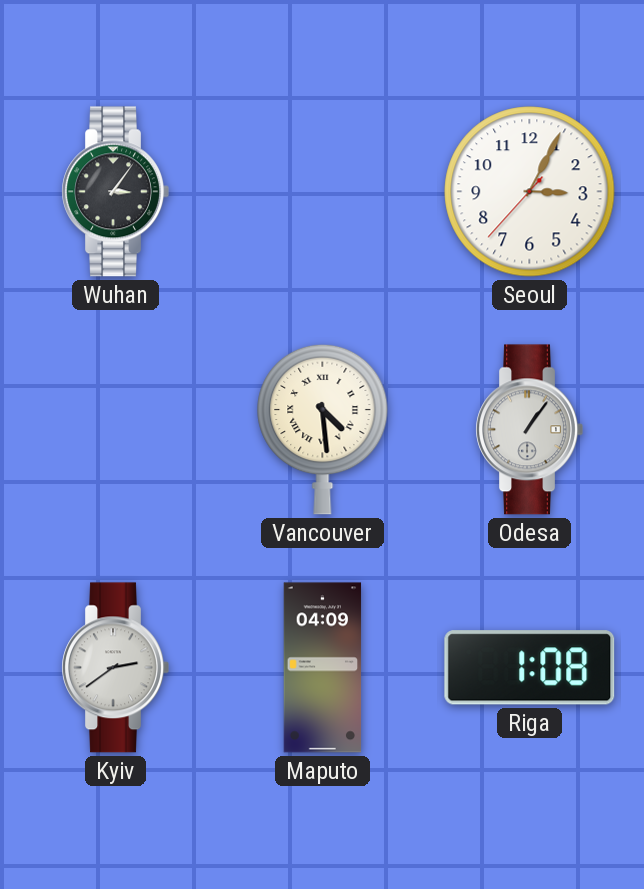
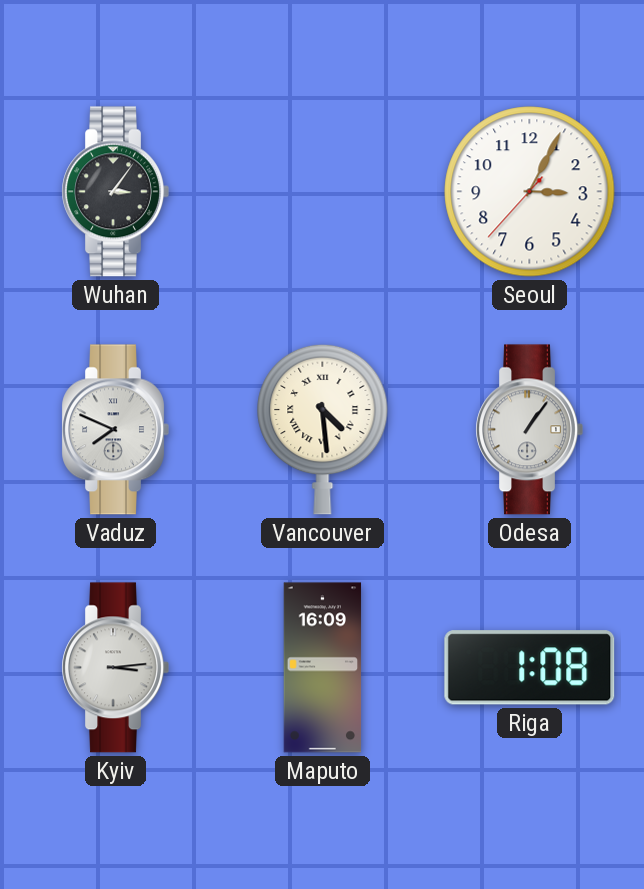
Vaduz: none -> 7:49
Kyiv: 2:39 -> 3:14
Maputo: 04:09 -> 16:09
